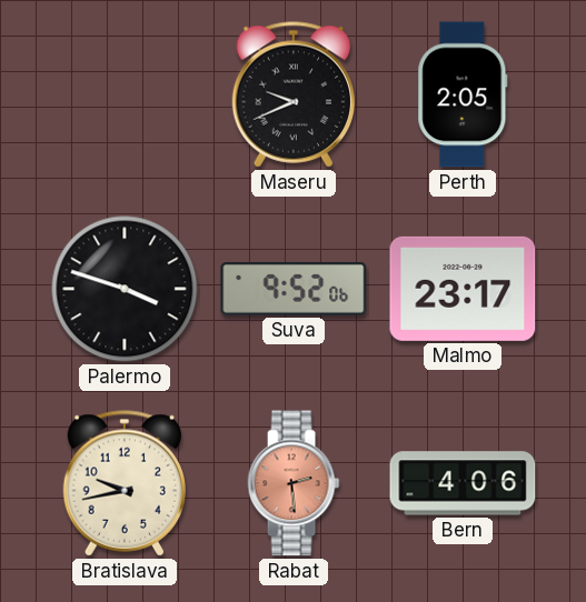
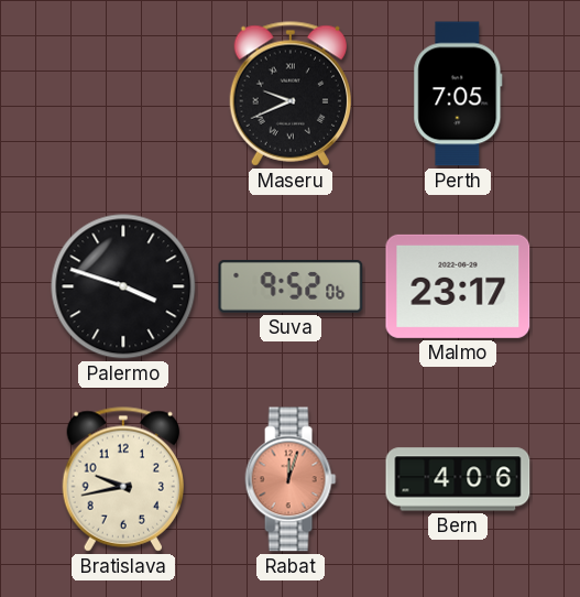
Perth: 2:05 -> 7:05
Rabat: 2:29 -> 12:03
